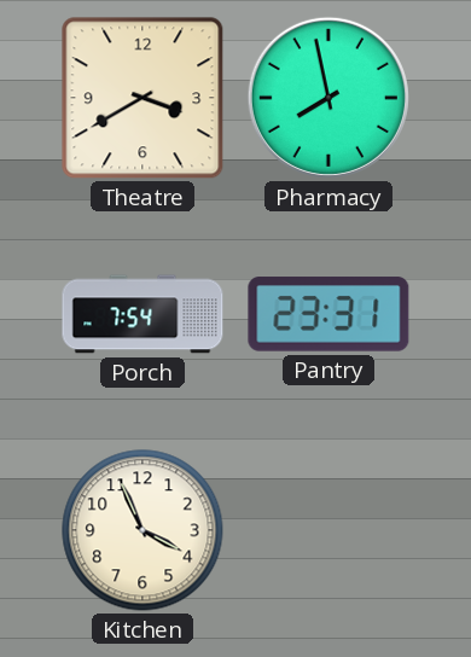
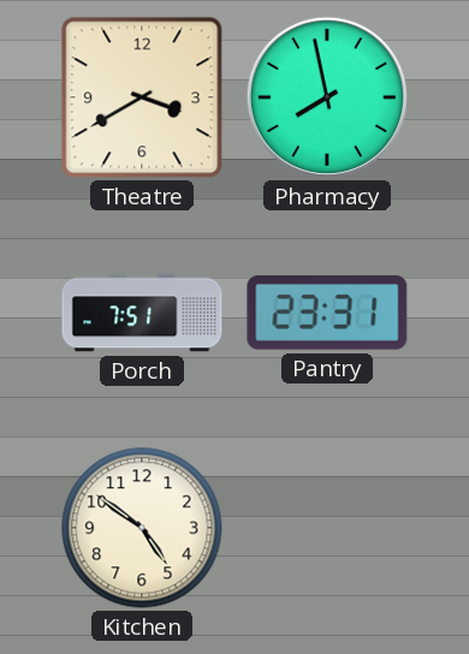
Porch: 7:54 -> 7:51
Kitchen: 3:56 -> 4:51
